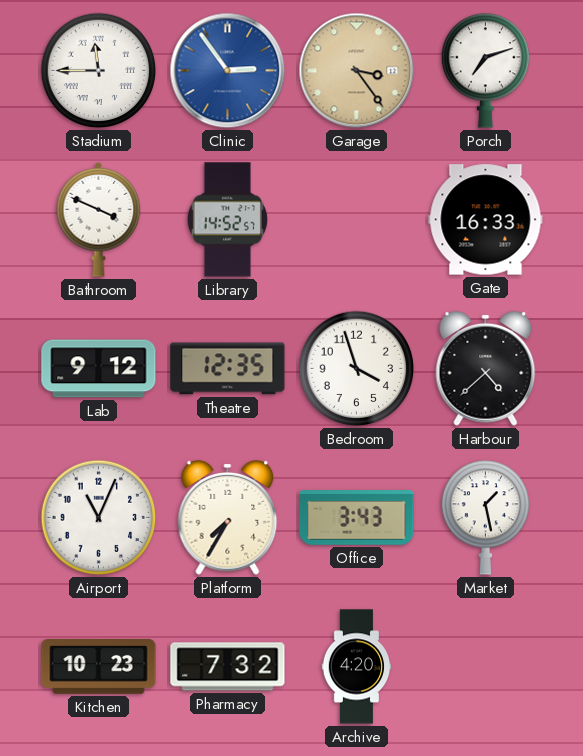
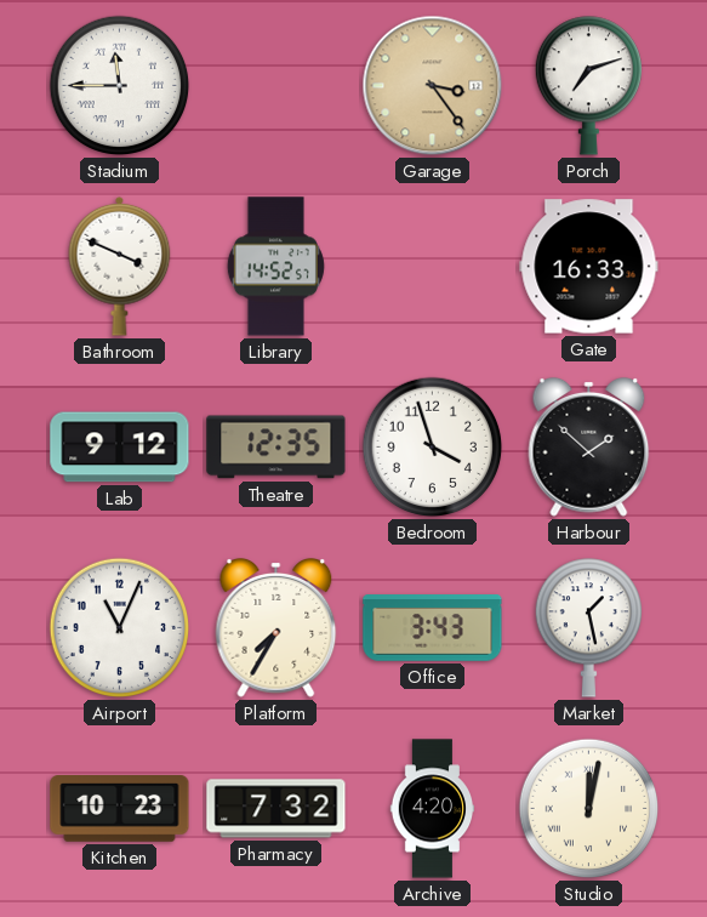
Clinic: 2:54 -> none
Harbour: 4:38 -> 1:52
Studio: none -> 12:02
